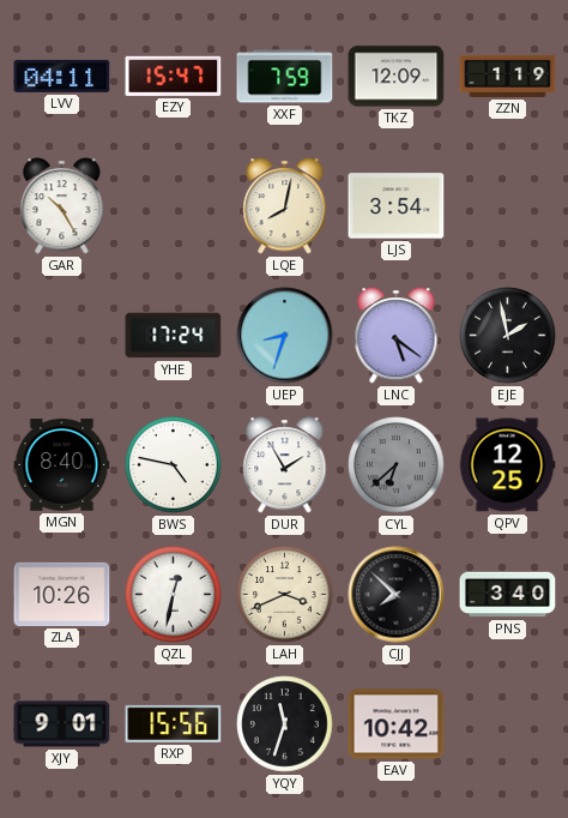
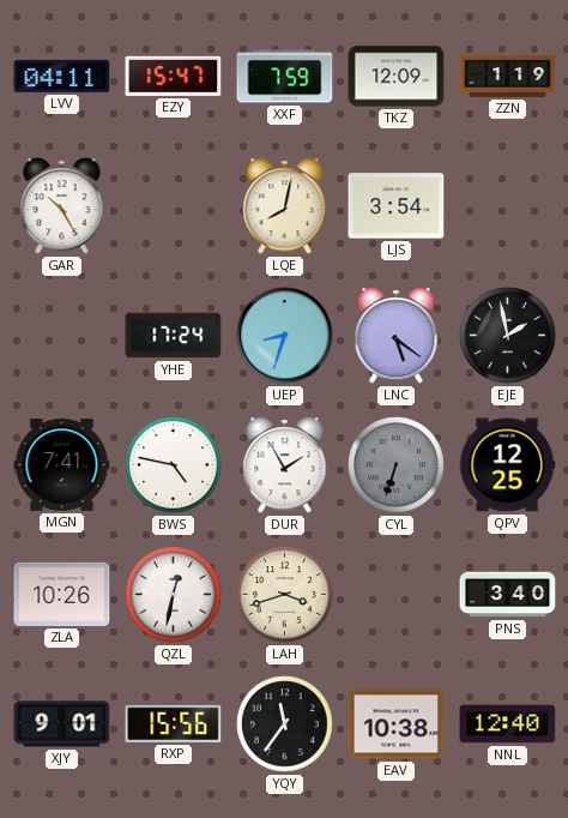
MGN: 8:40 -> 7:41
CYL: 6:38 -> 6:33
LAH: 3:41 -> 3:42
CJJ: 7:52 -> none
YQY: 11:33 -> 11:36
EAV: 10:42 -> 10:38
NNL: none -> 12:40
